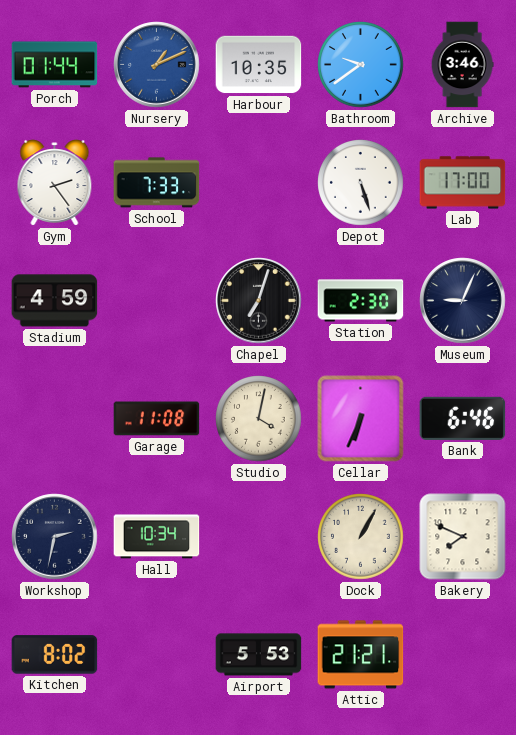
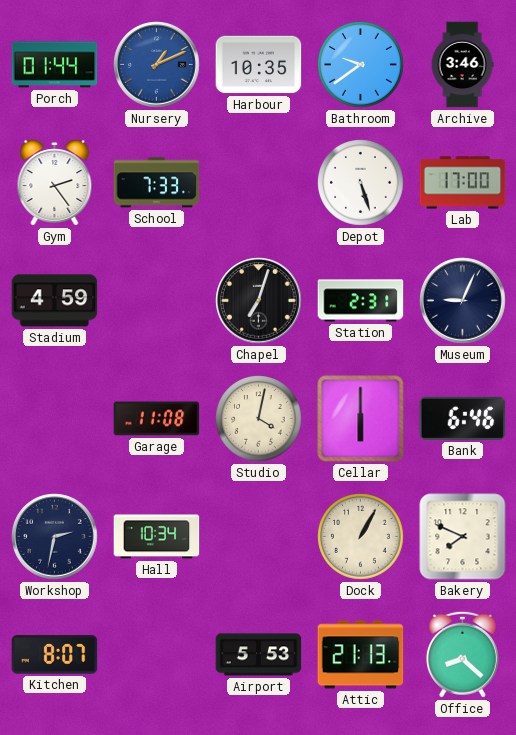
Station: 2:30 -> 2:31
Cellar: 6:34 -> 6:00
Kitchen: 8:02 -> 8:07
Attic: 21:21 -> 21:13
Office: none -> 8:22
